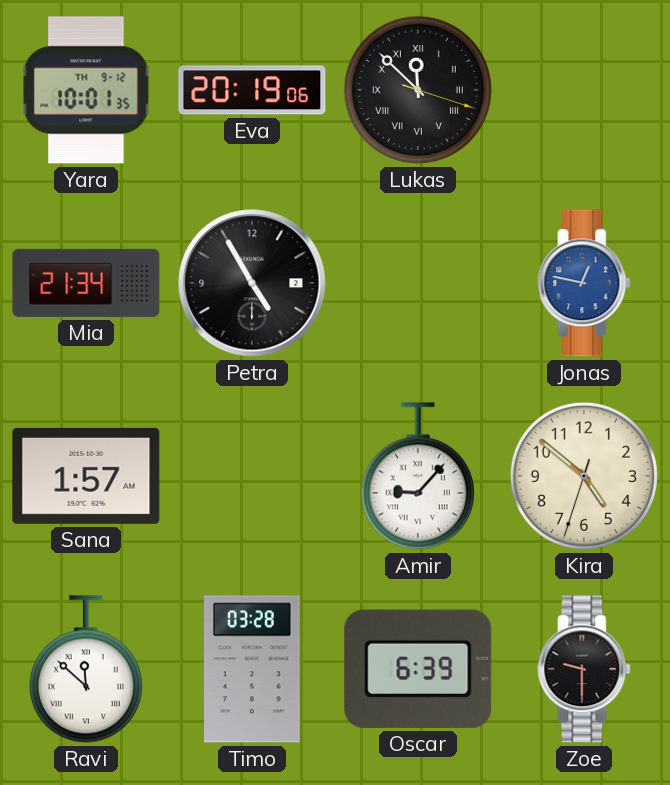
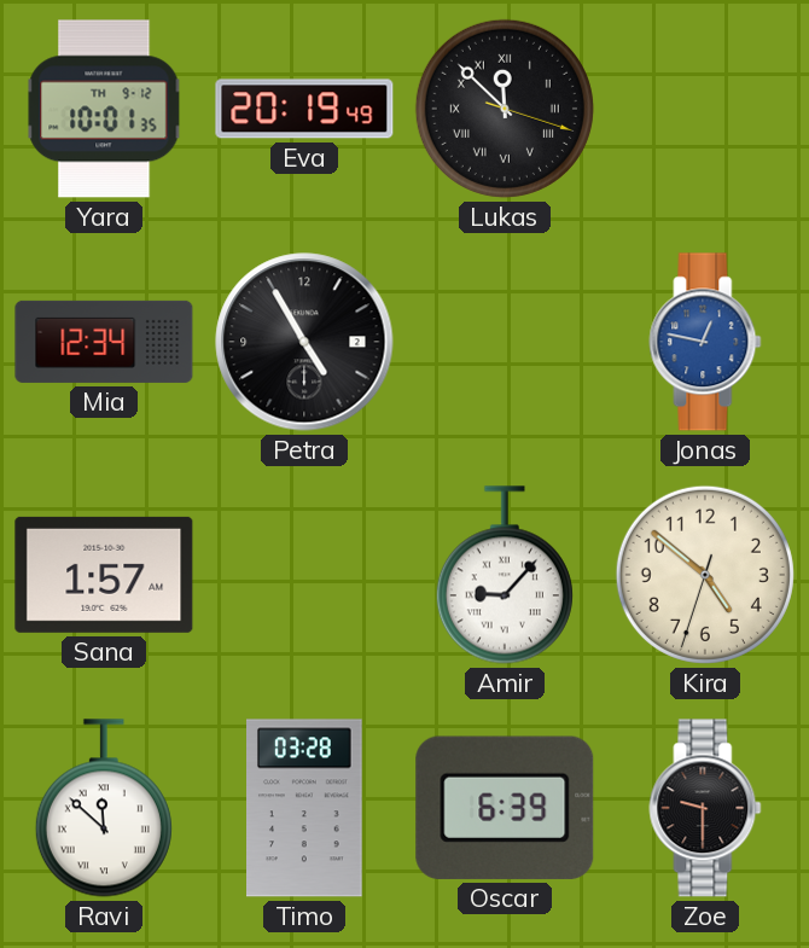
Eva: 20:19:06 -> 20:19:49
Mia: 21:34 -> 12:34
